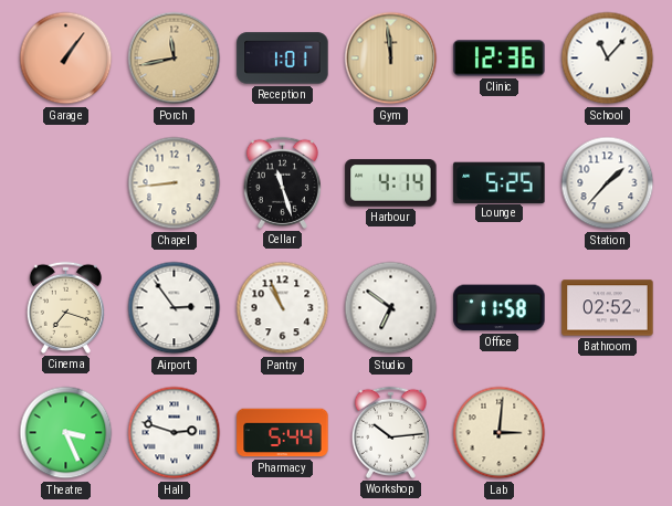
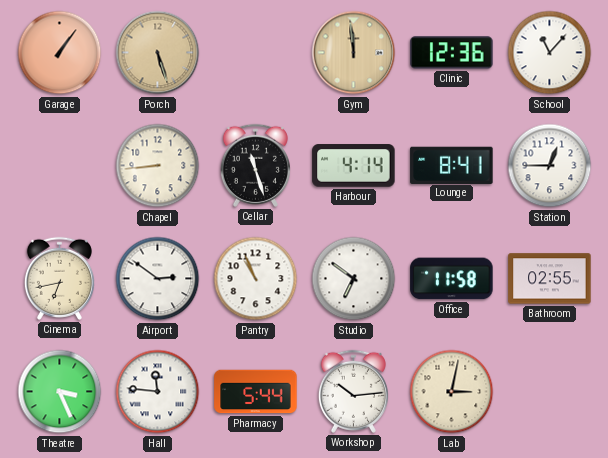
Porch: 11:43 -> 5:27
Reception: 1:01 -> none
Lounge: 5:25 -> 8:41
Station: 1:37 -> 12:45
Cinema: 7:18 -> 6:43
Airport: 2:54 -> 2:51
Bathroom: 02:52 -> 02:55
Hall: 2:48 -> 11:46
Lab: 3:01 -> 3:02
